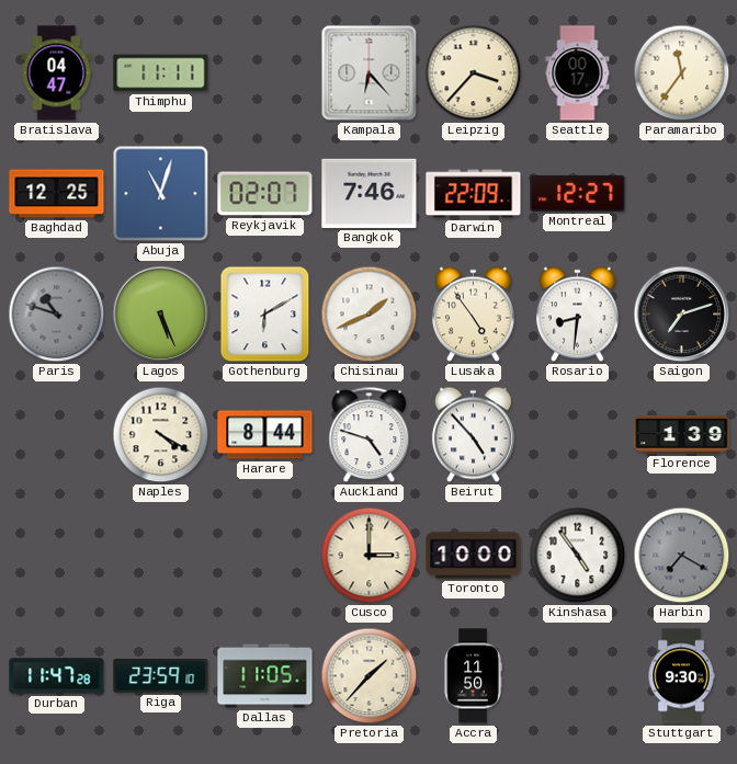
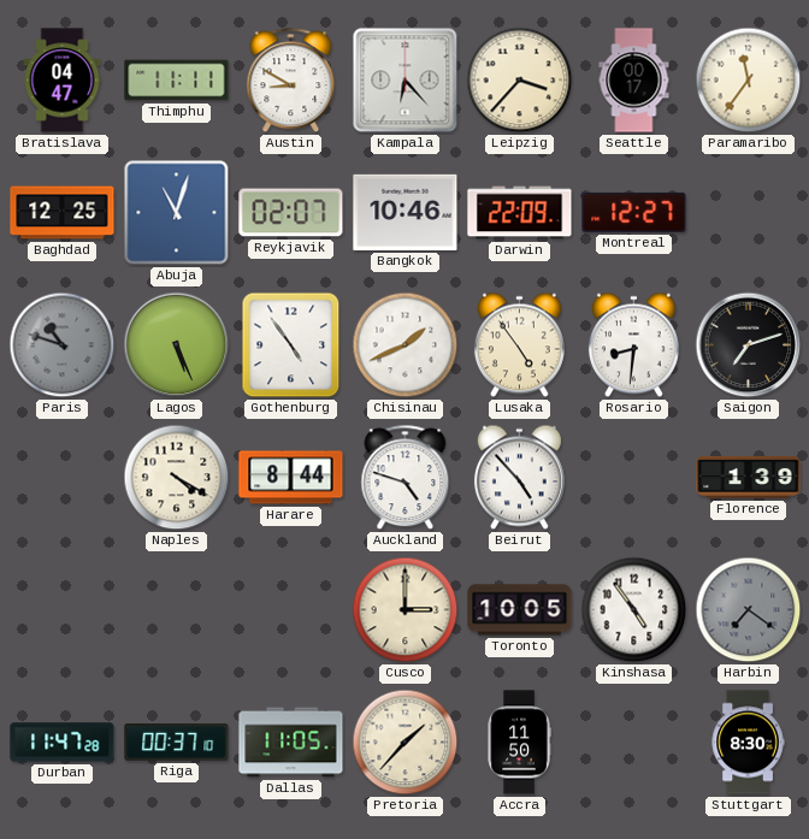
Austin: none -> 8:50
Bangkok: 7:46 -> 10:46
Gothenburg: 6:10 -> 4:54
Toronto: 10:00 -> 10:05
Harbin: 7:20 -> 7:21
Riga: 23:59 -> 00:37
Stuttgart: 9:30 -> 8:30
